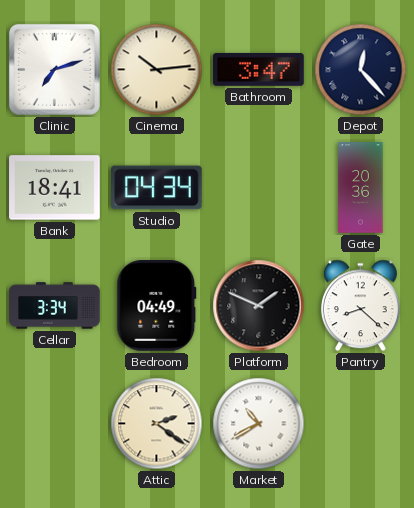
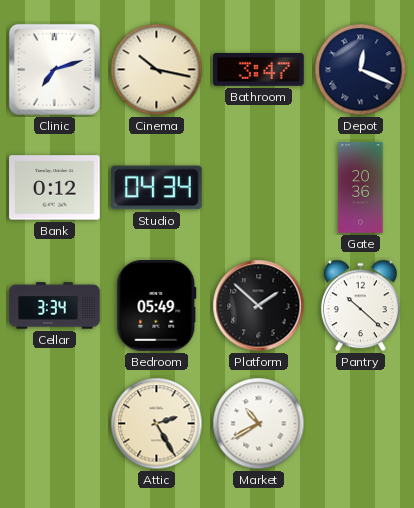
Cinema: 10:14 -> 10:17
Depot: 12:23 -> 12:19
Bank: 18:41 -> 0:12
Bedroom: 04:49 -> 05:49
Platform: 1:49 -> 1:52
Pantry: 8:22 -> 10:22
Attic: 2:21 -> 2:25
